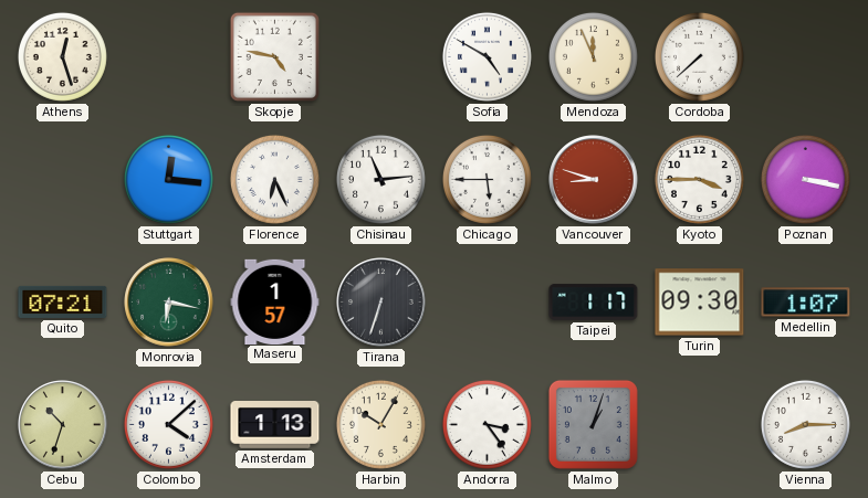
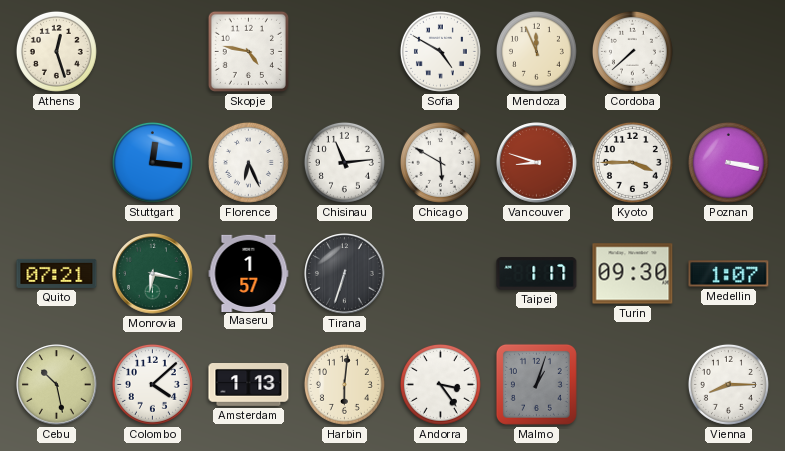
Chicago: 5:45 -> 5:50
Cebu: 10:33 -> 10:28
Harbin: 10:05 -> 6:01
